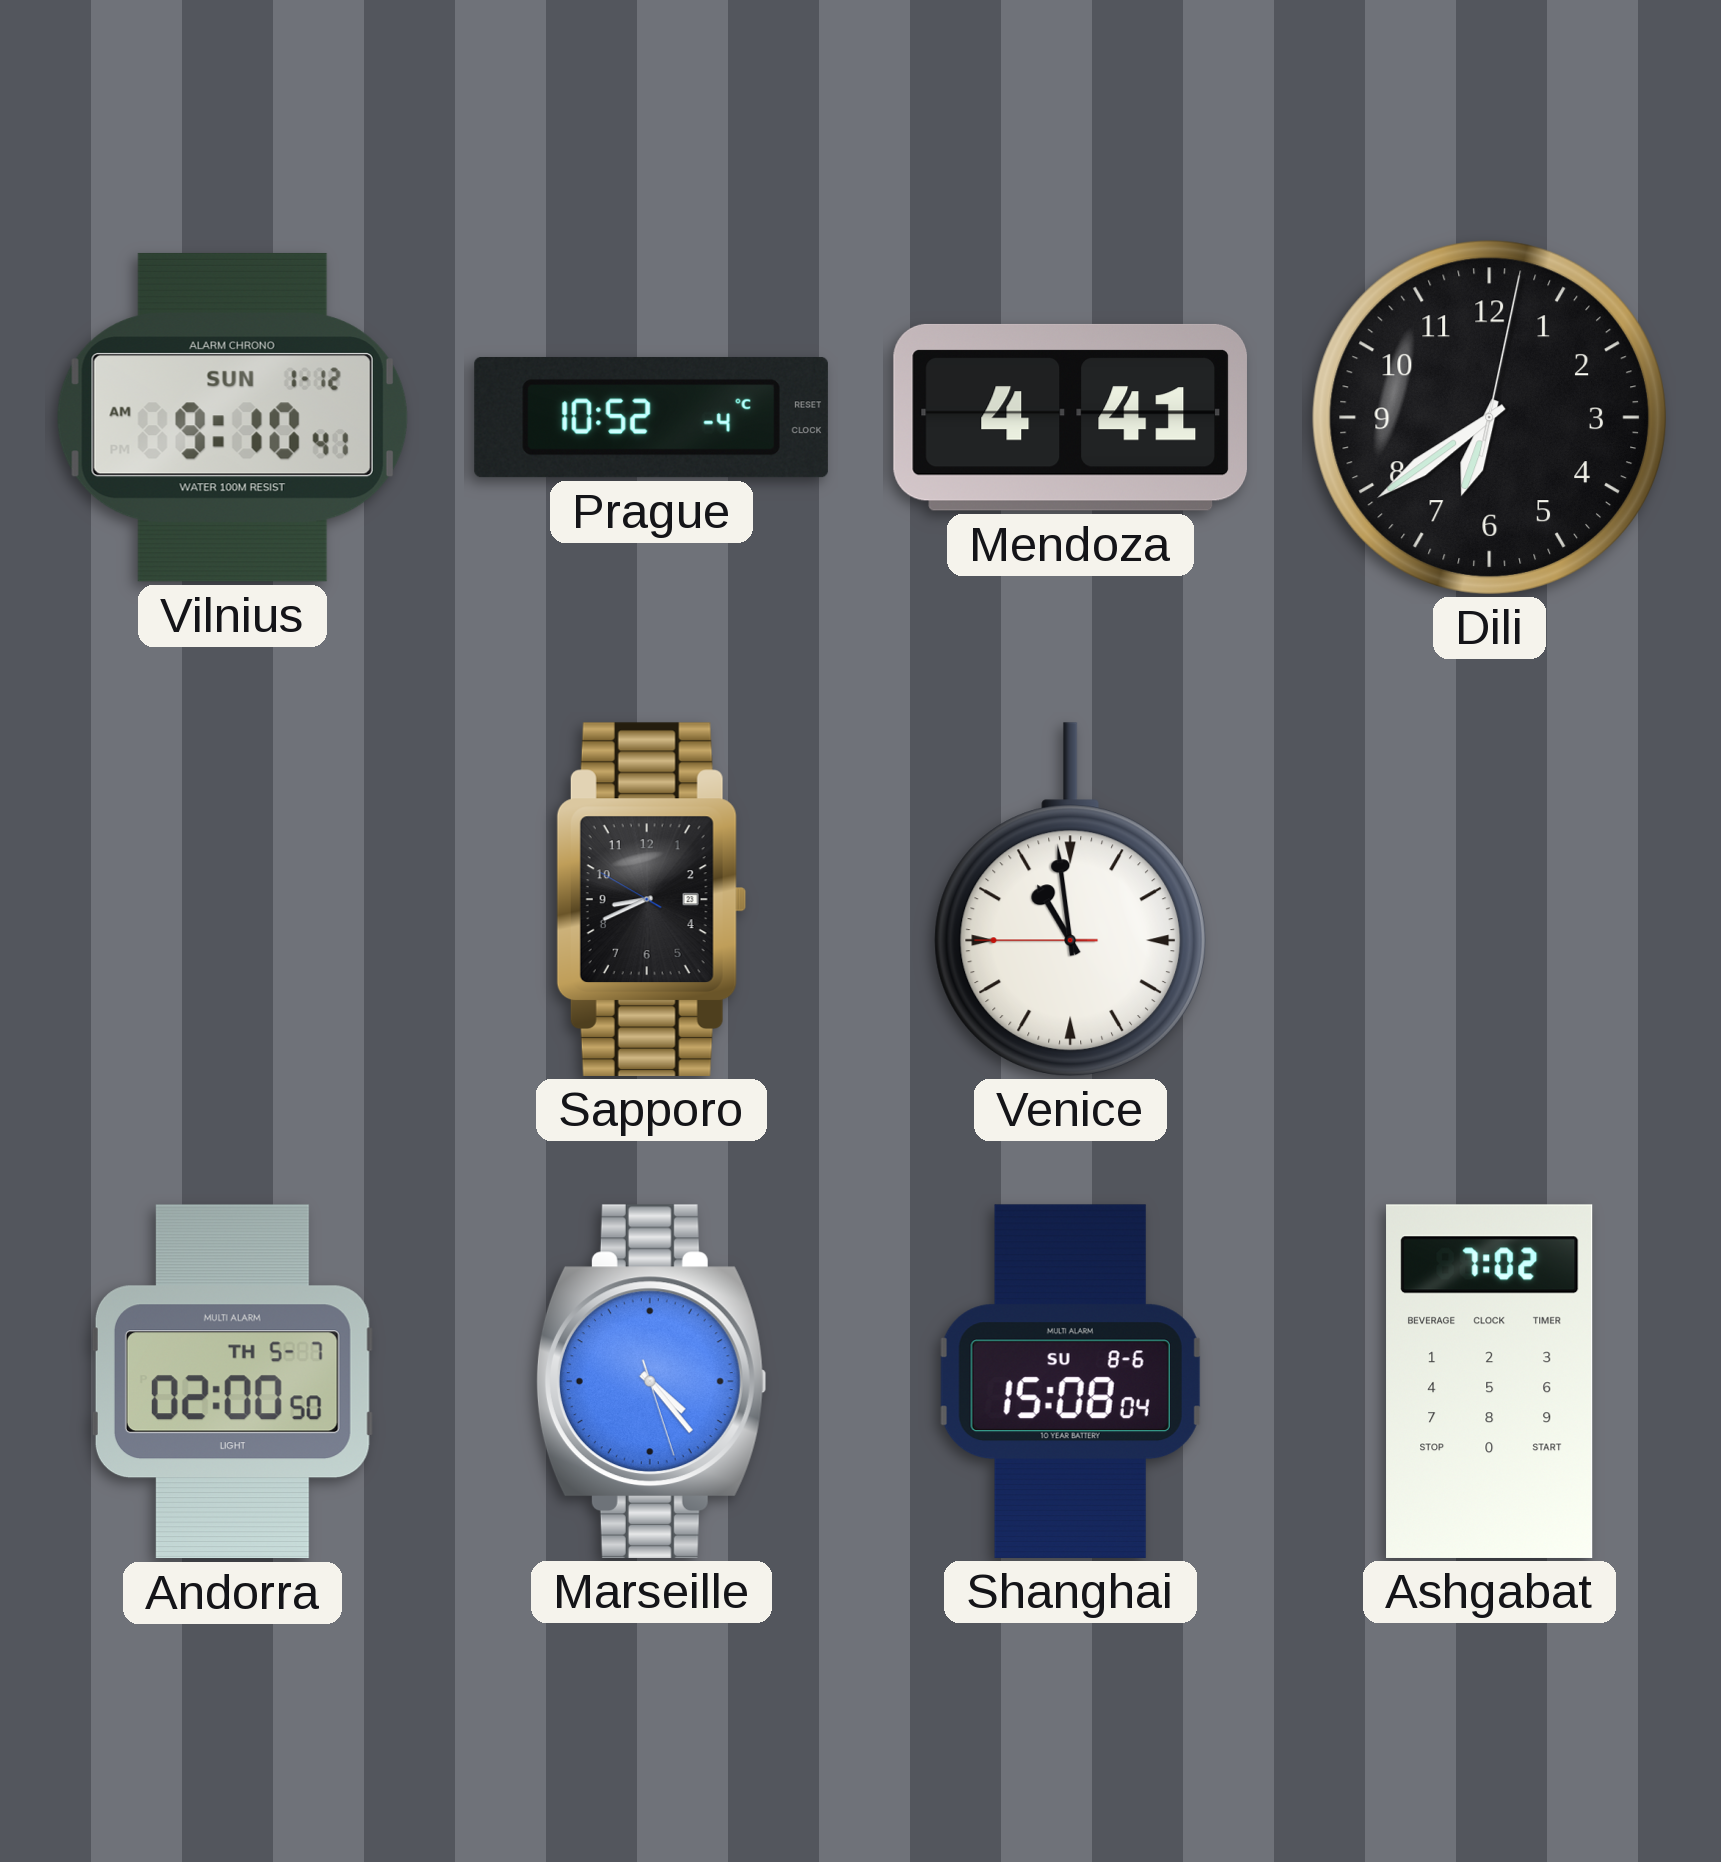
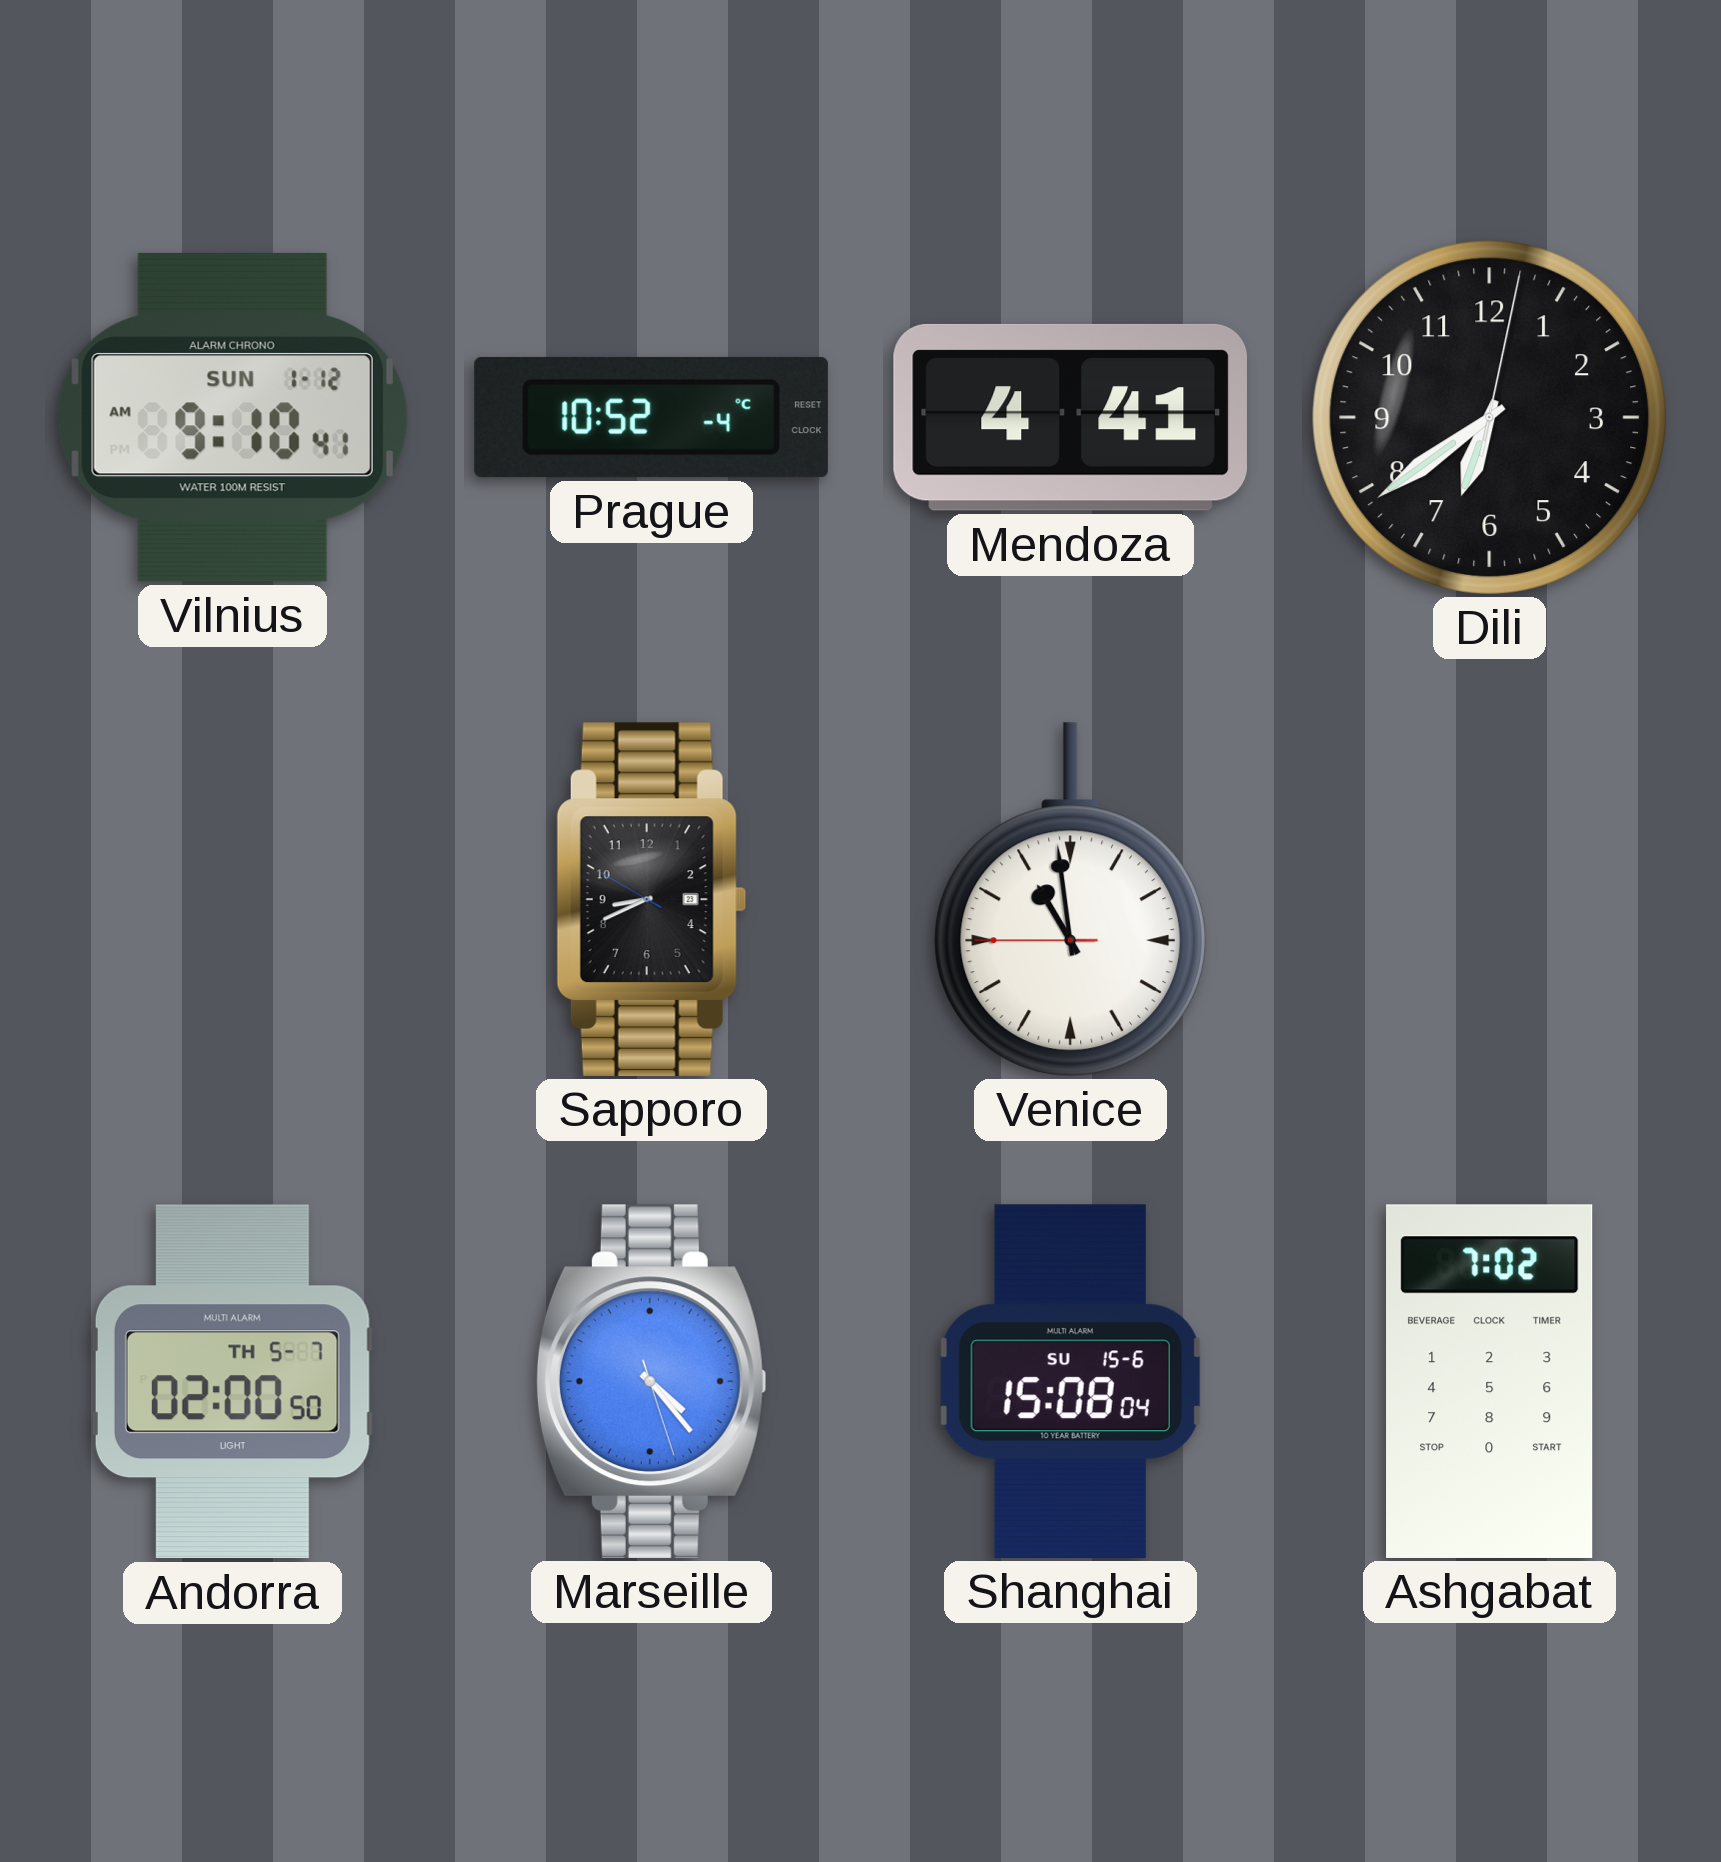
Shanghai date: SU 8-6 -> SU 15-6
